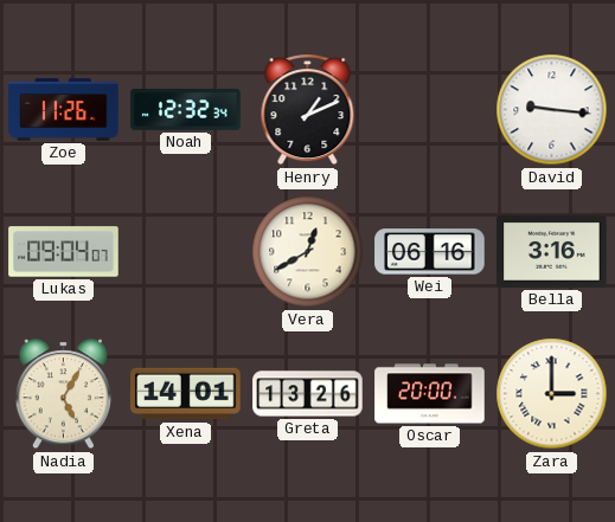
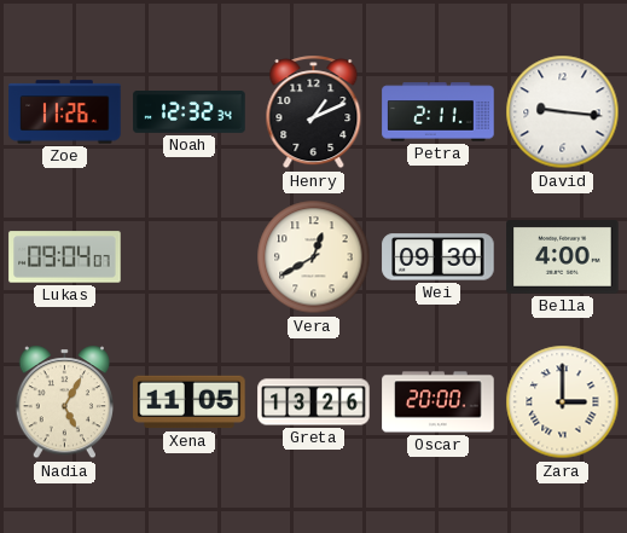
Petra: none -> 2:11
Wei: 06:16 -> 09:30
Bella: 3:16 -> 4:00
Xena: 14:01 -> 11:05
